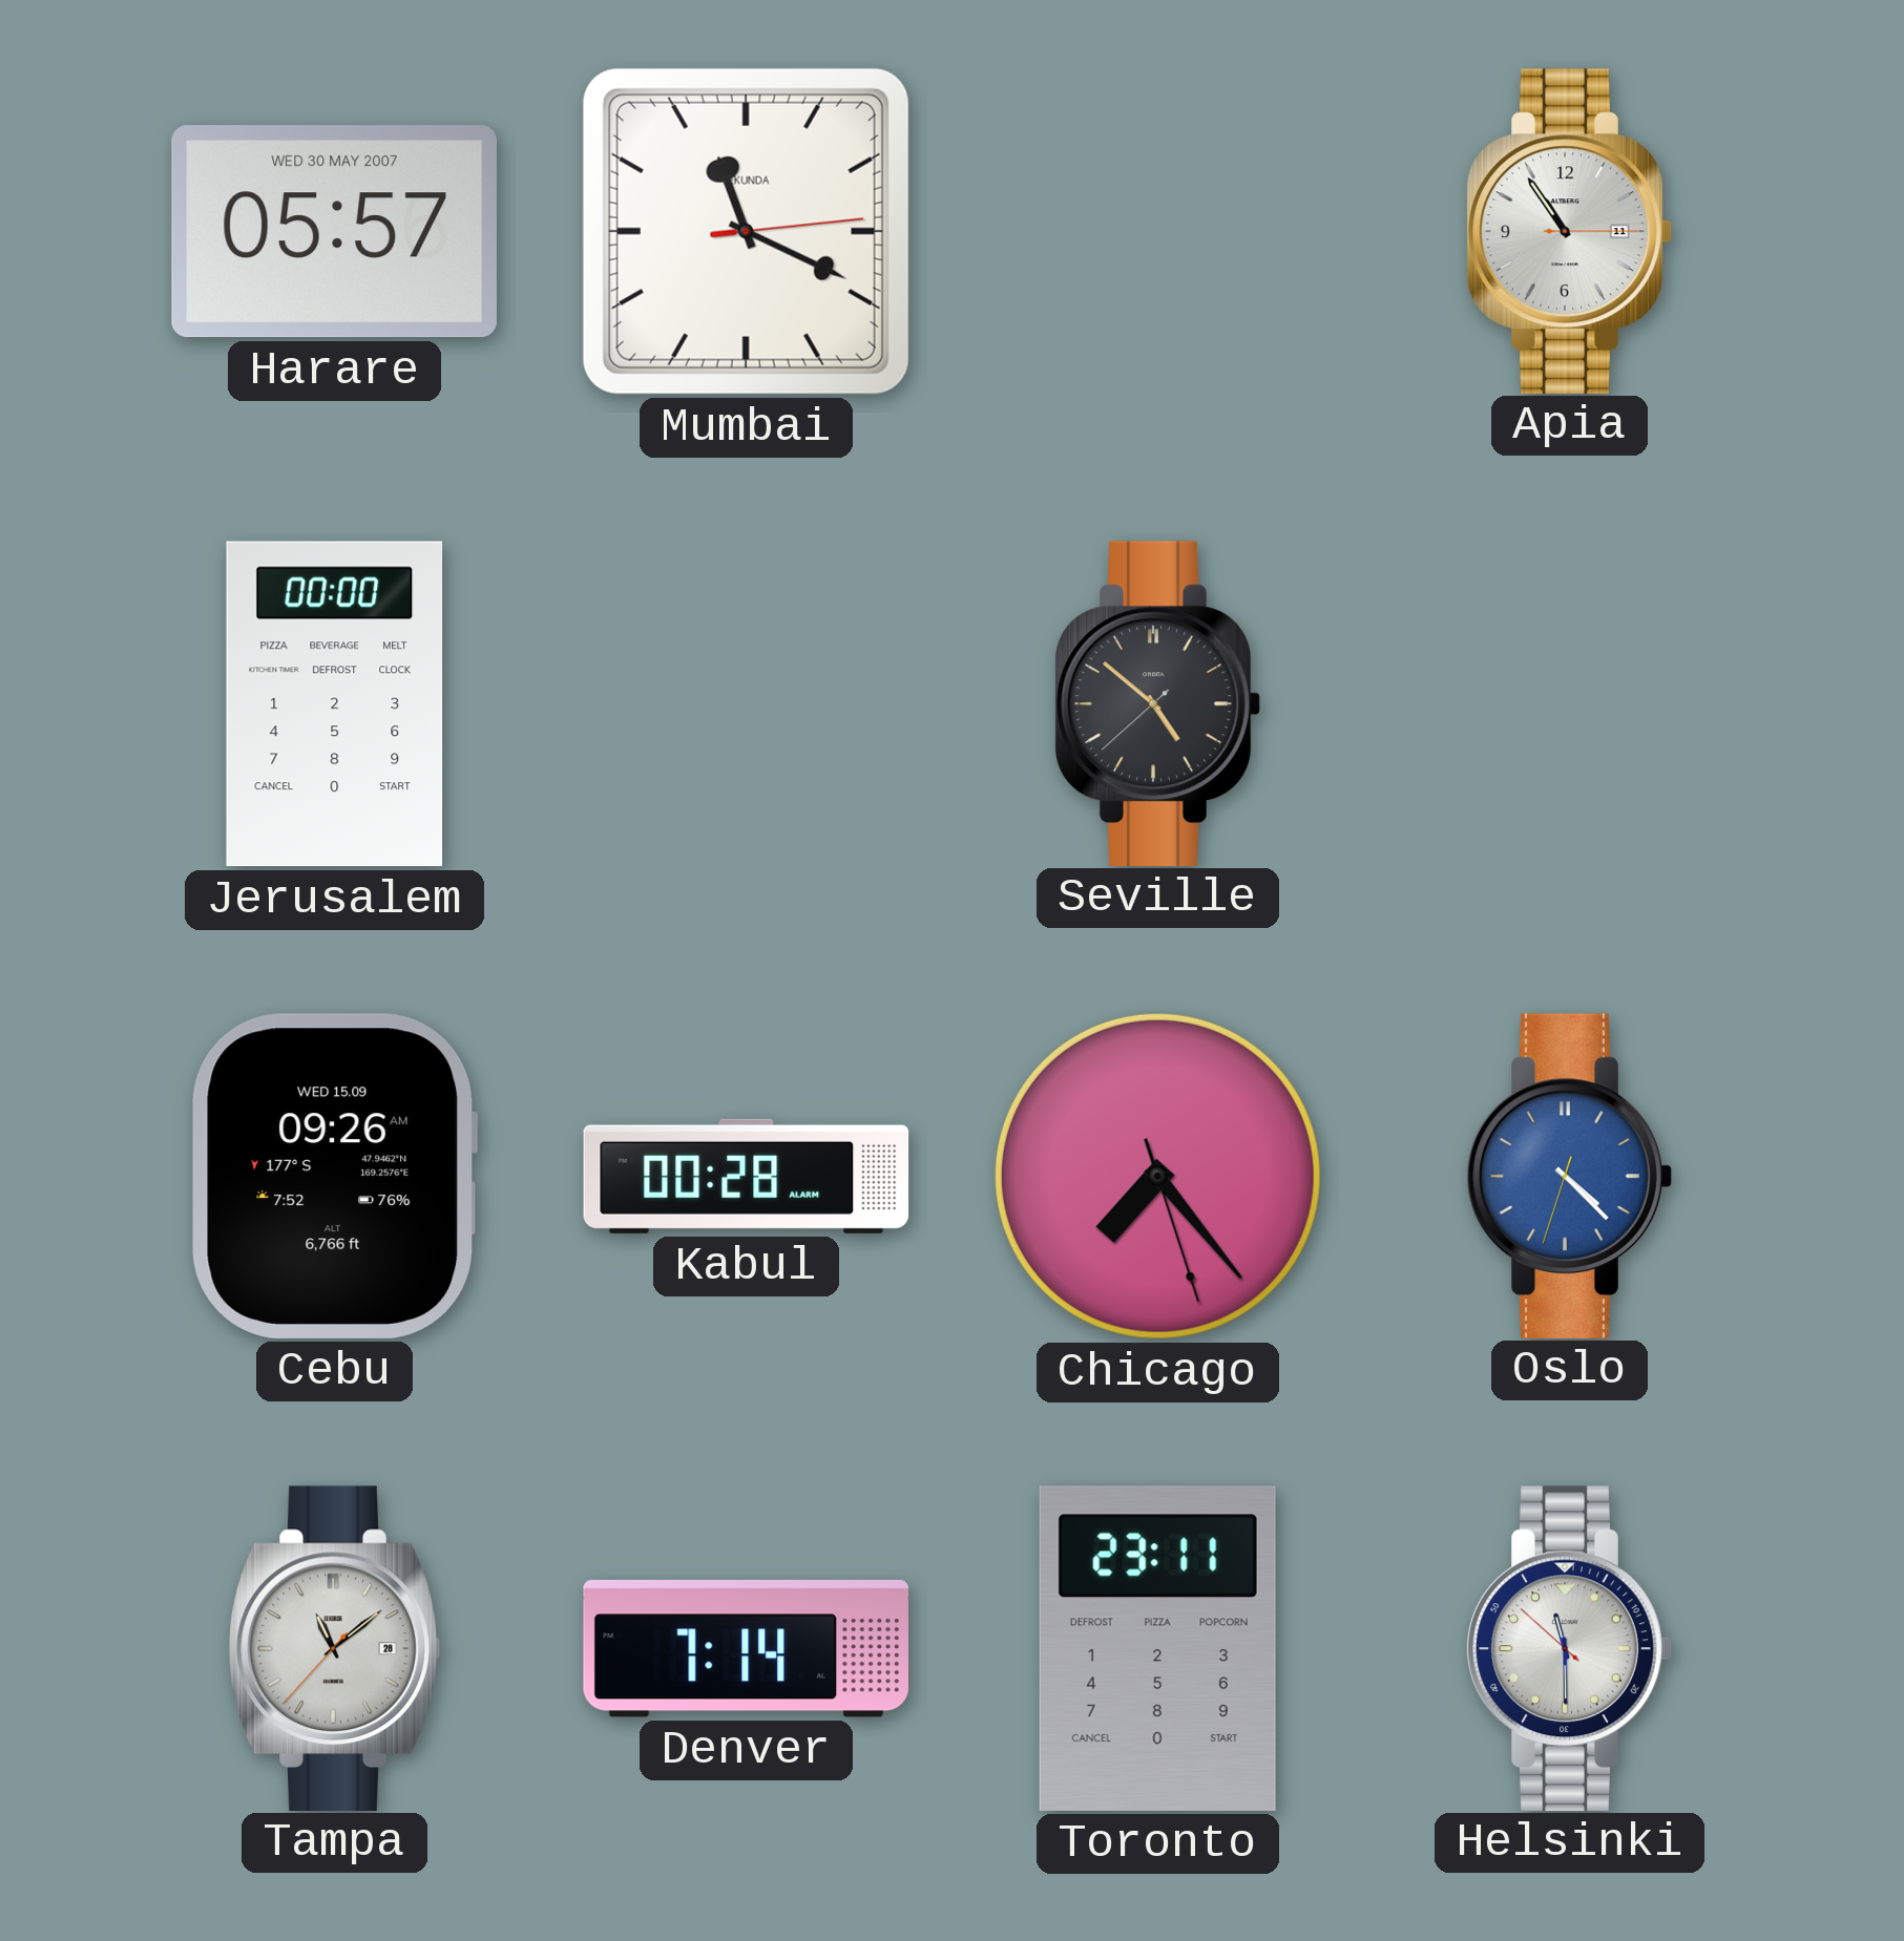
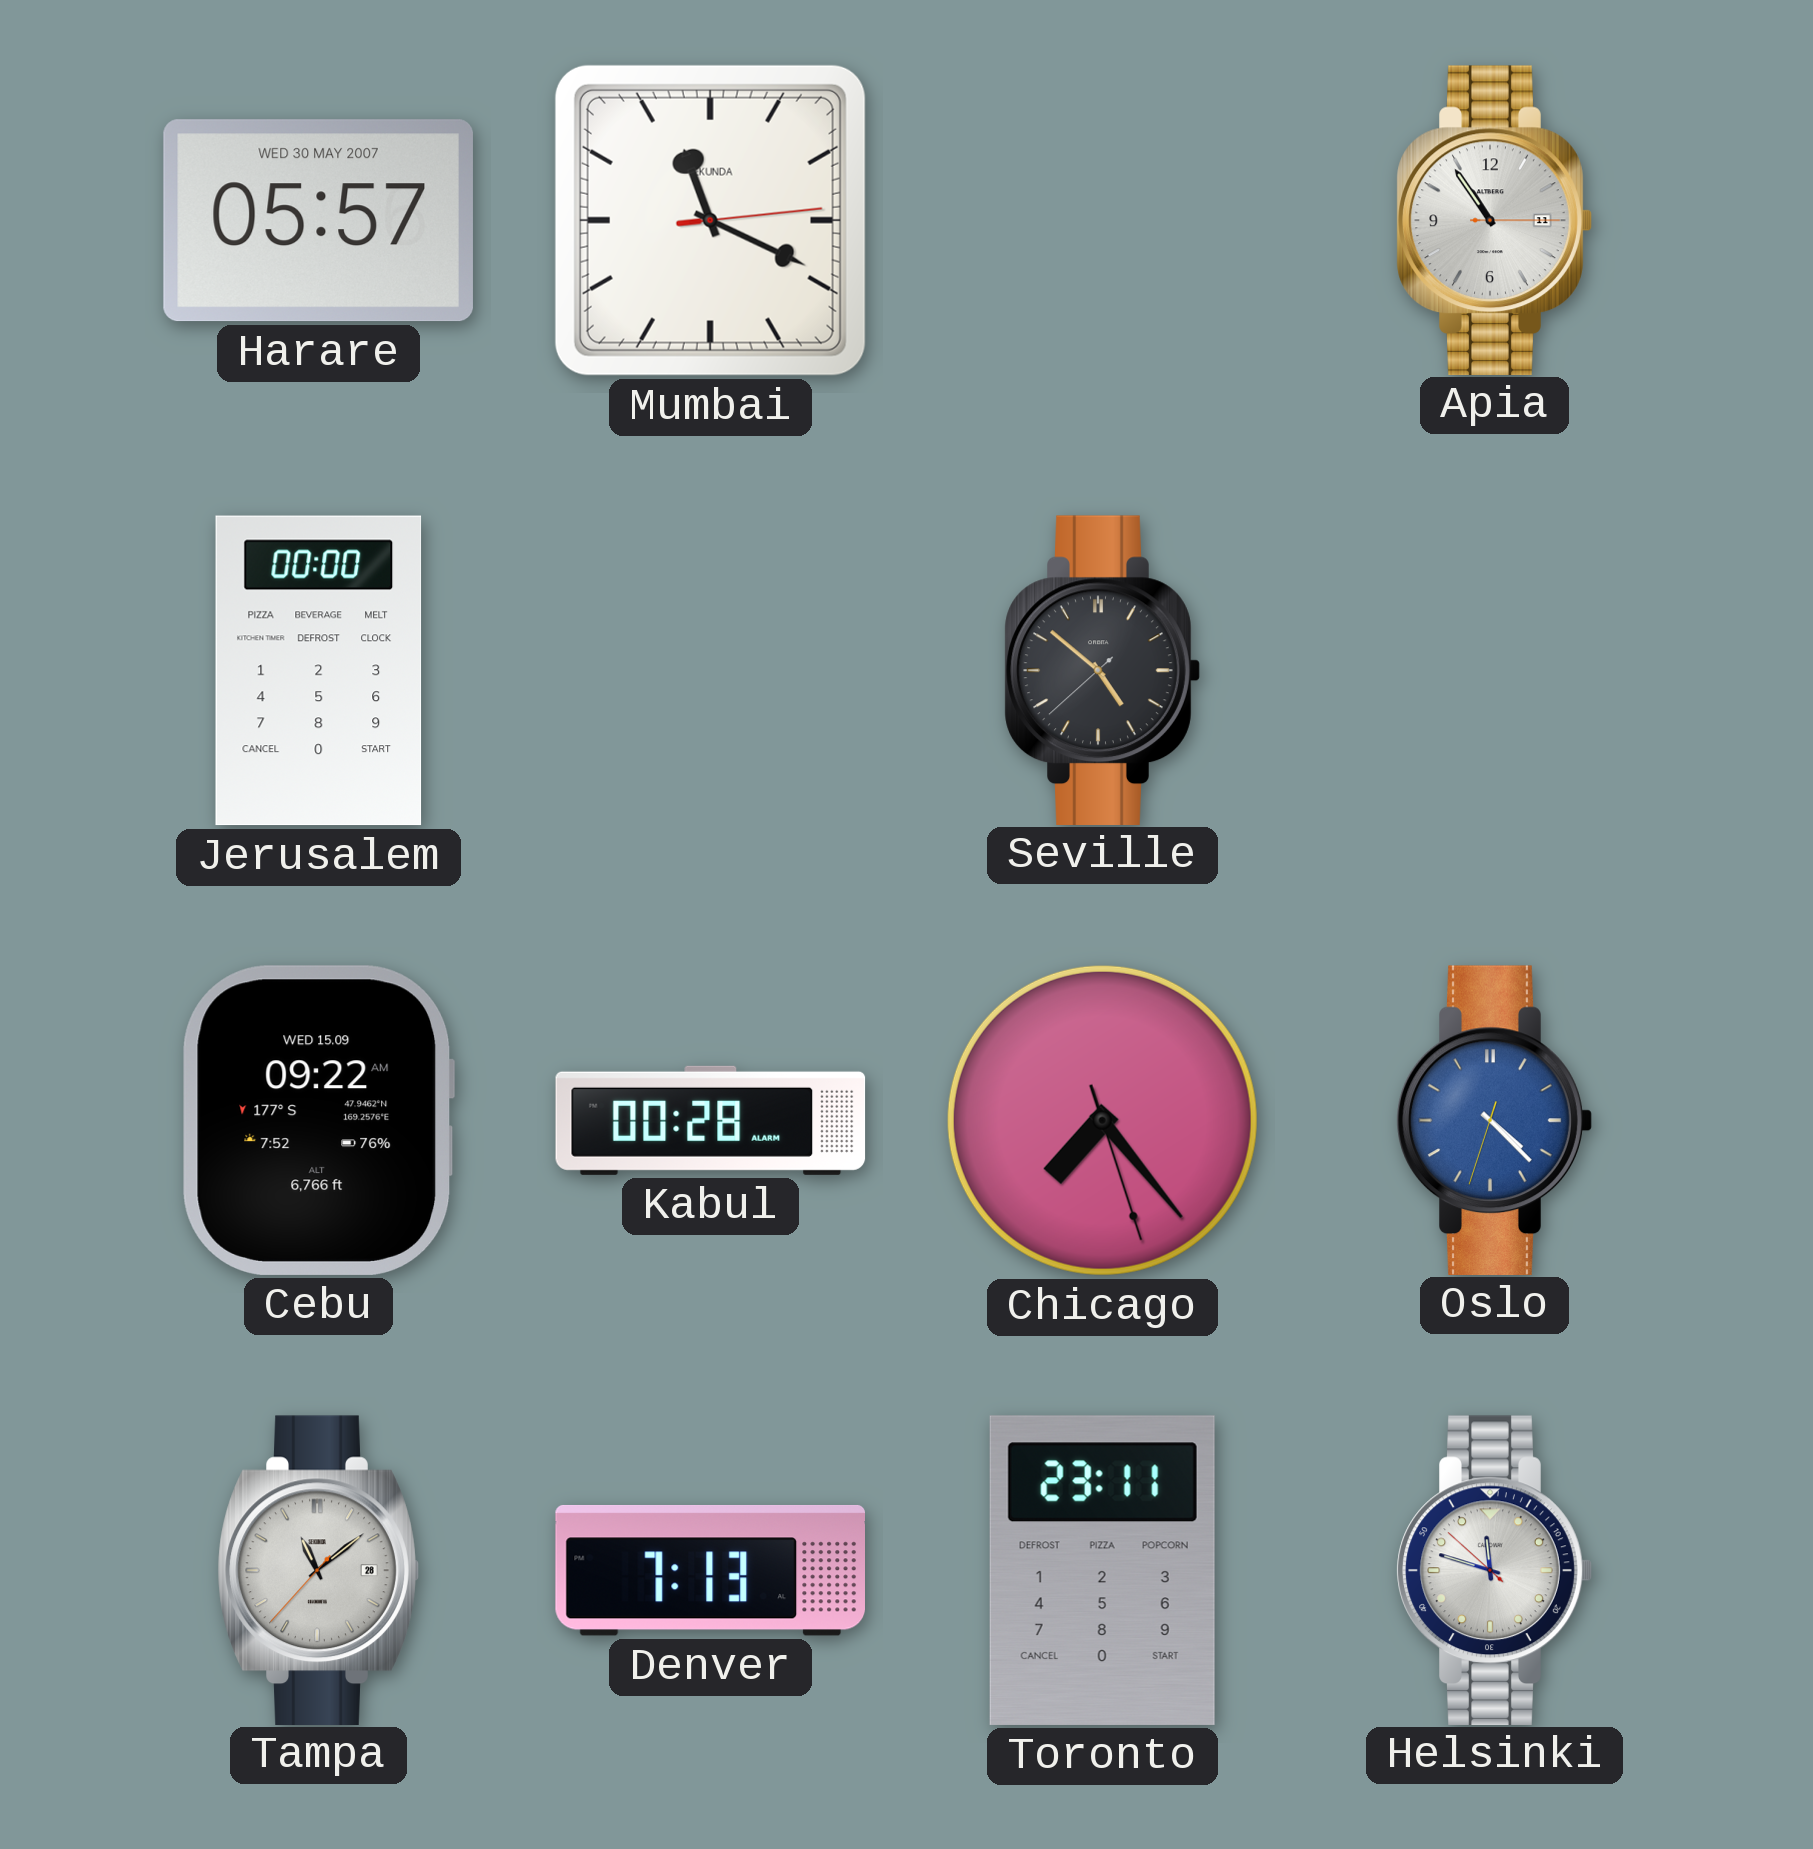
Cebu: 09:26 -> 09:22
Denver: 7:14 -> 7:13
Helsinki: 11:29 -> 11:47
